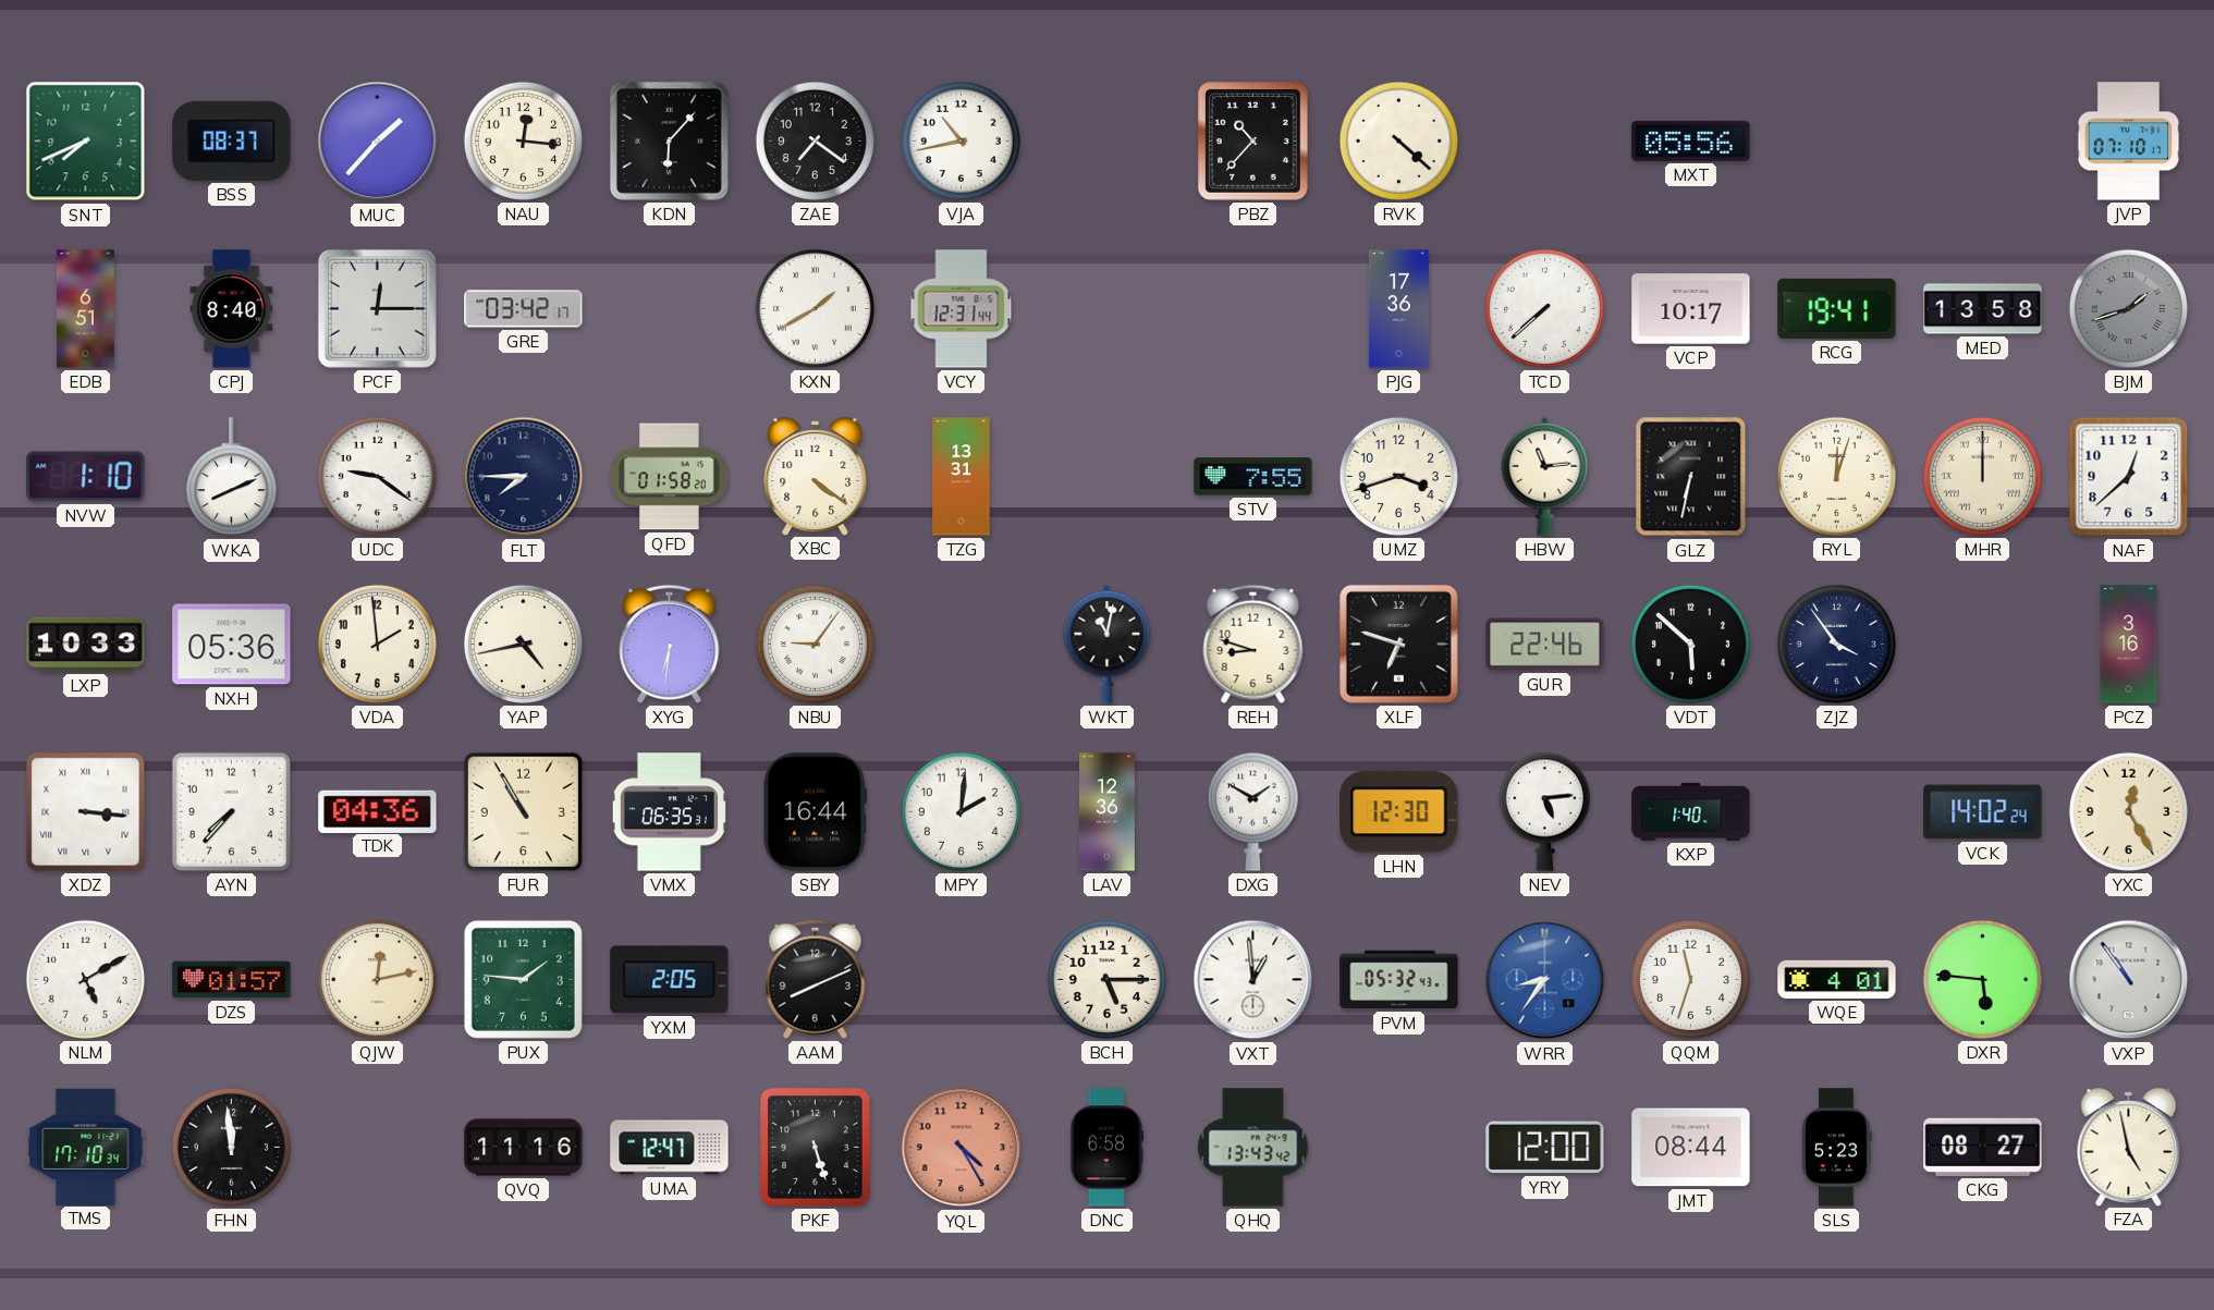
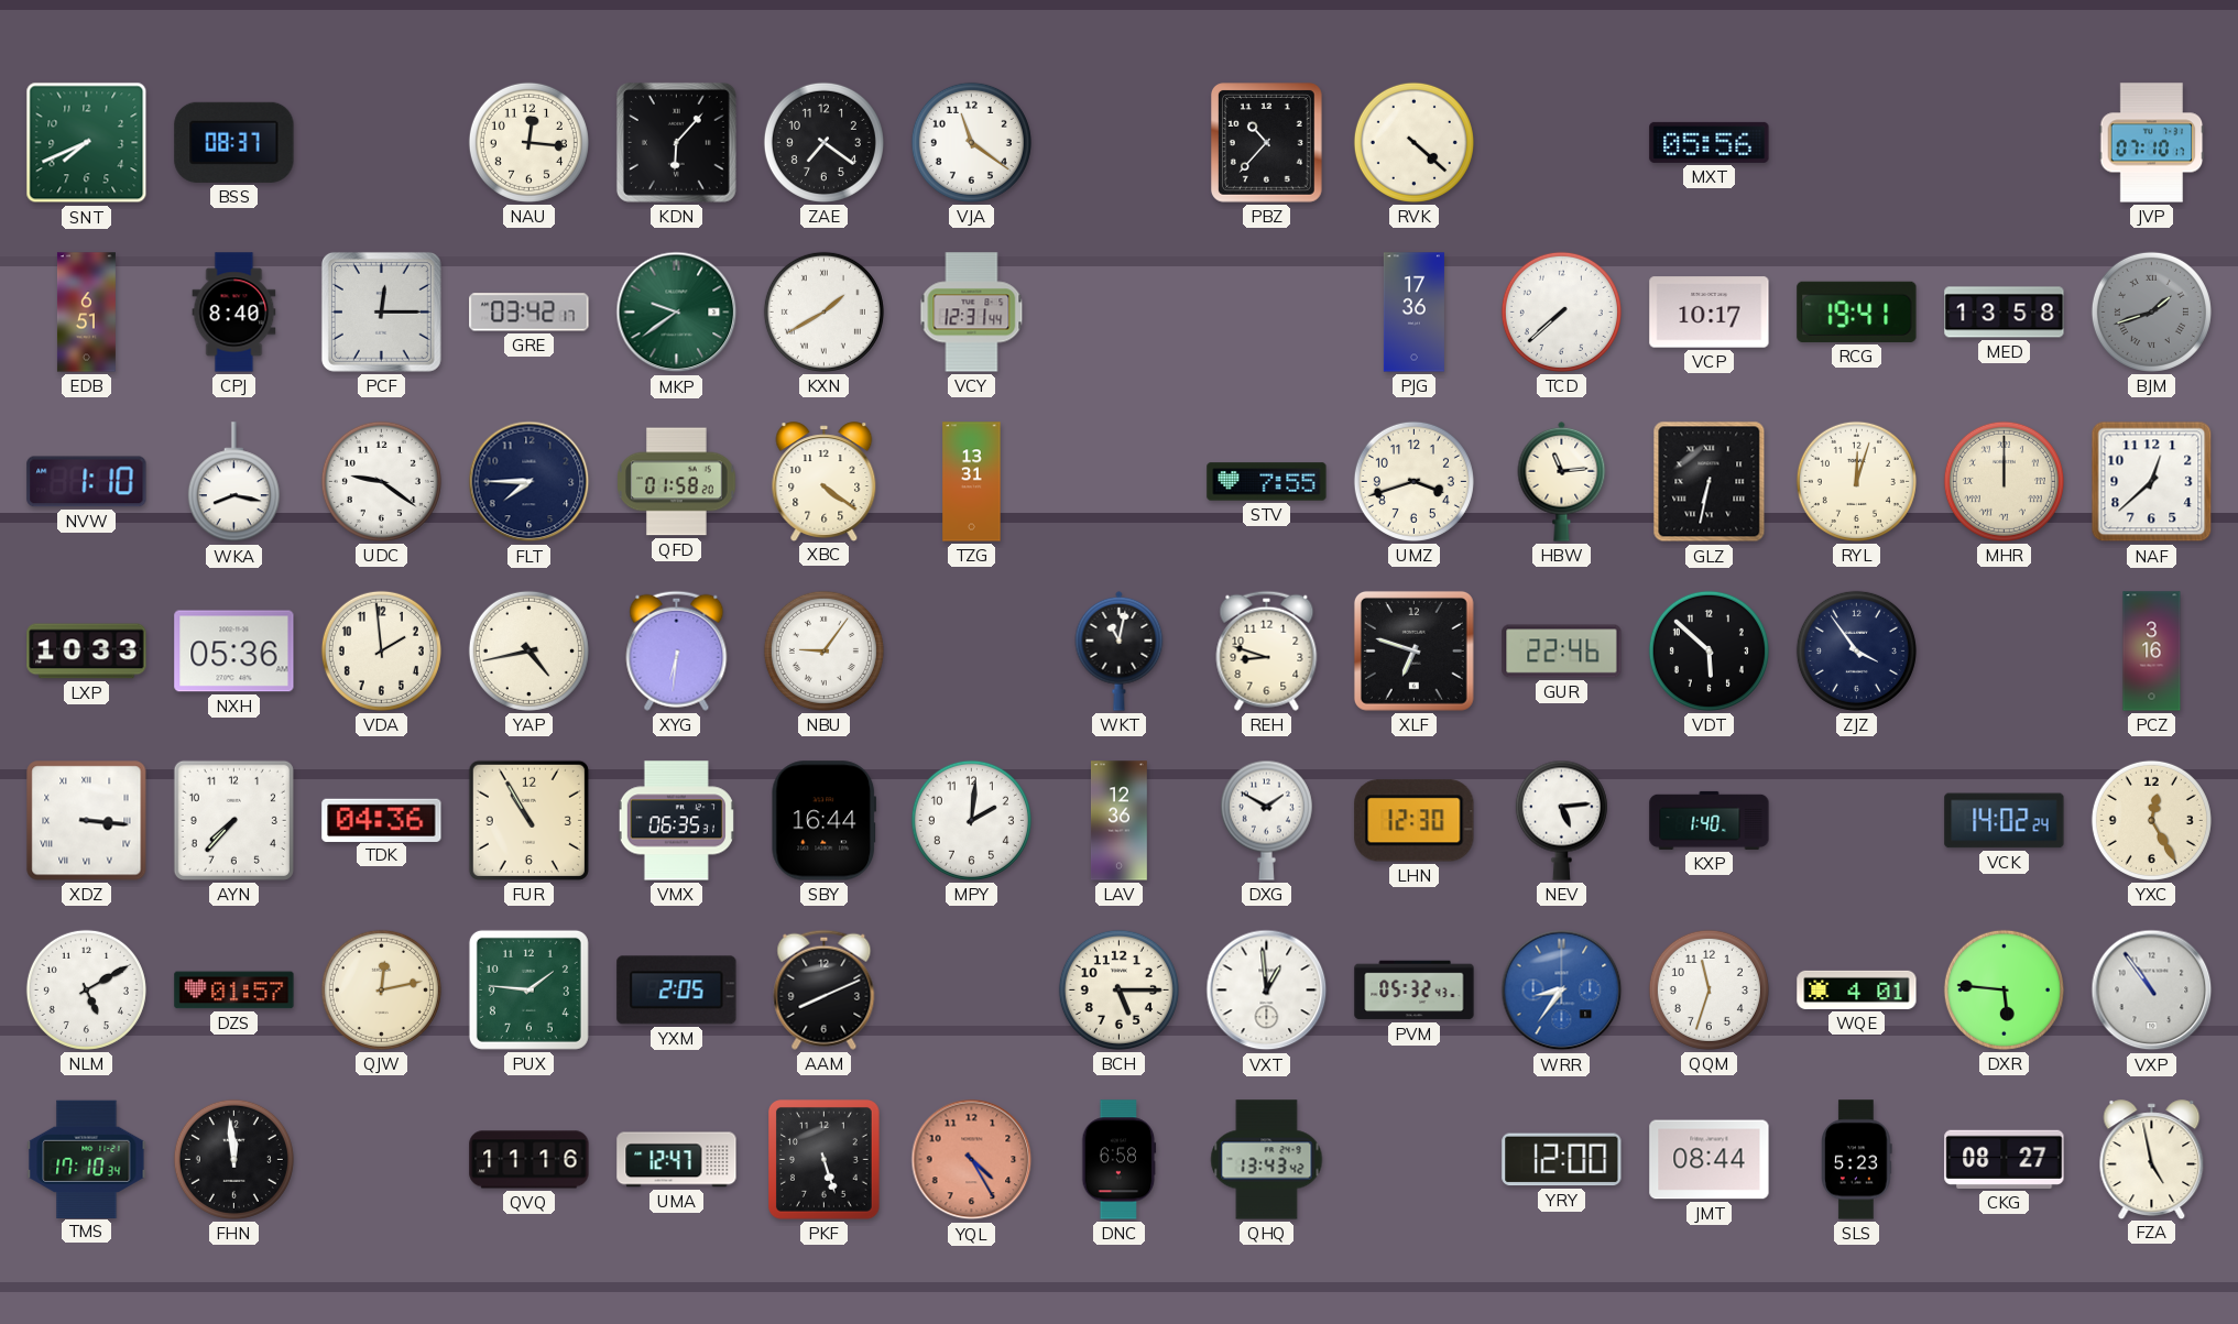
MUC: 1:37 -> none
VJA: 10:43 -> 11:21
MKP: none -> 9:39
WKA: 8:11 -> 8:17
